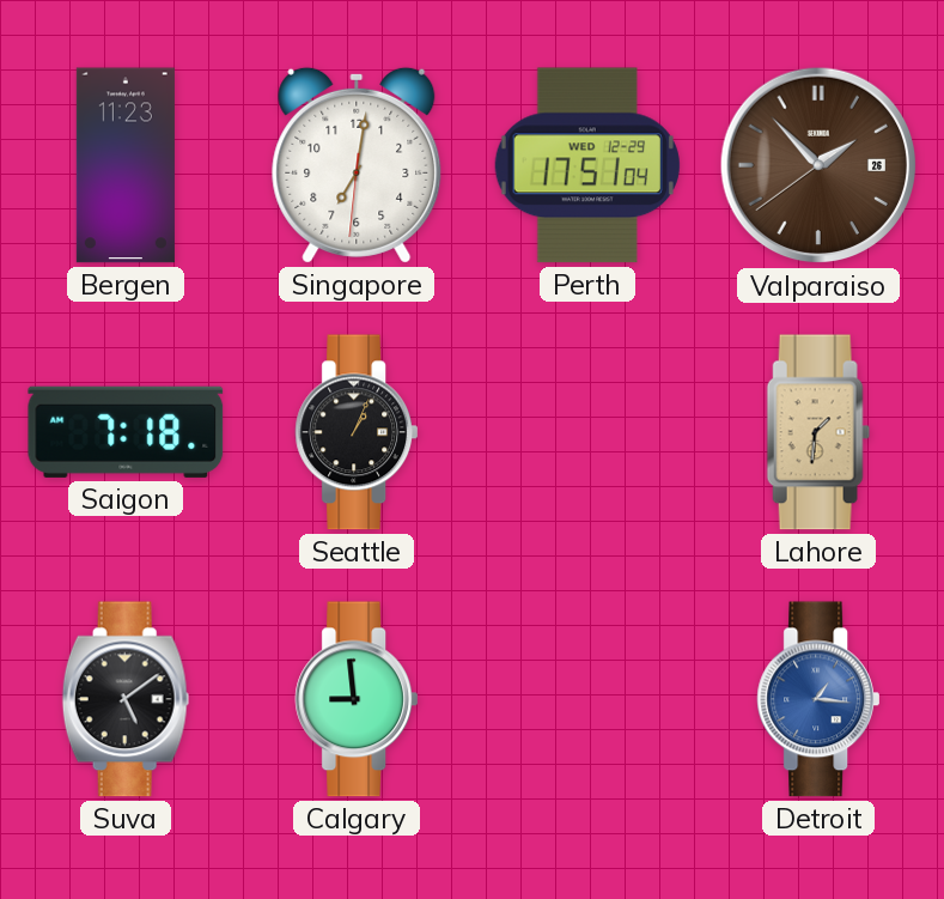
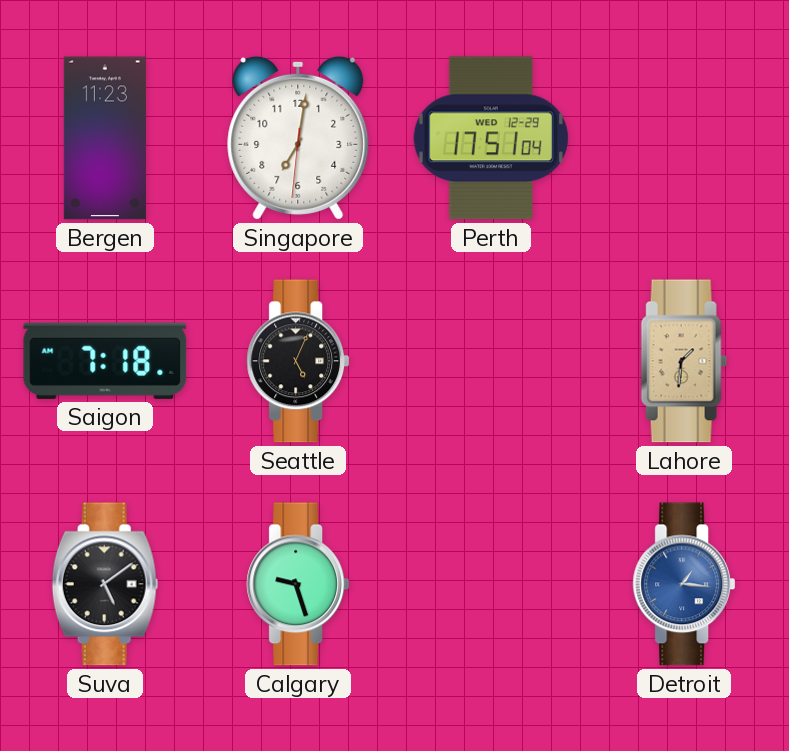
Valparaiso: 1:52 -> none
Seattle: 1:04 -> 5:04
Calgary: 8:59 -> 9:27
